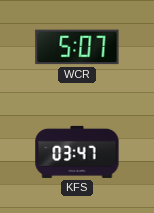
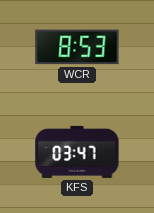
WCR: 5:07 -> 8:53
